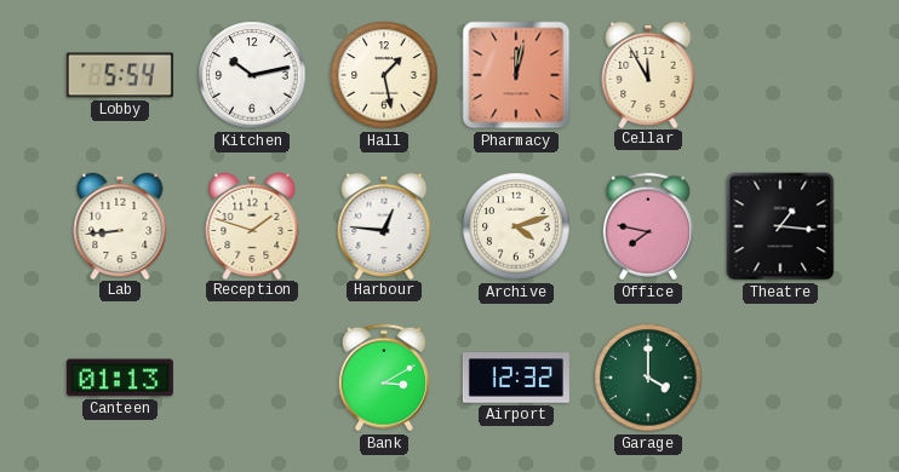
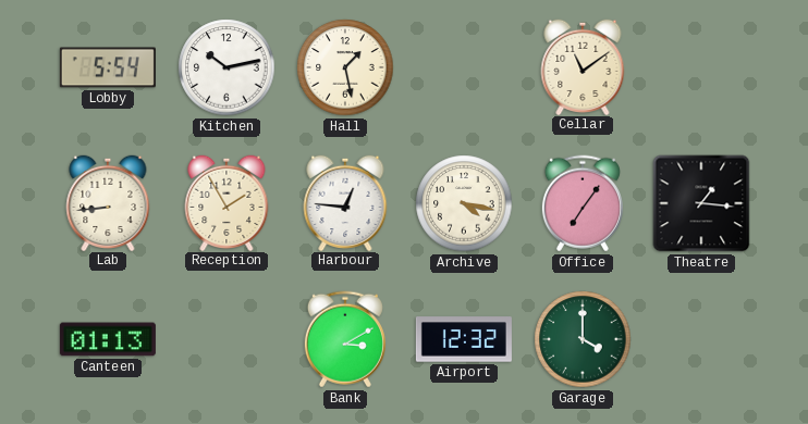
Pharmacy: 12:02 -> none
Cellar: 11:55 -> 11:09
Reception: 1:48 -> 1:55
Archive: 4:12 -> 4:17
Office: 7:47 -> 7:06
